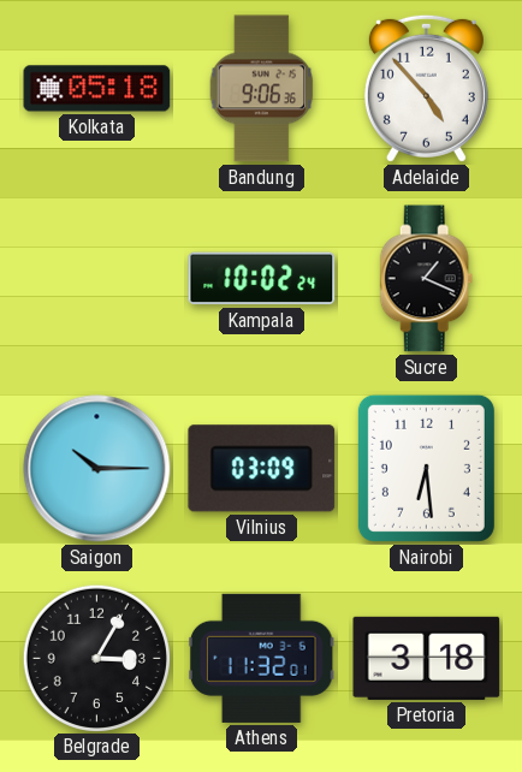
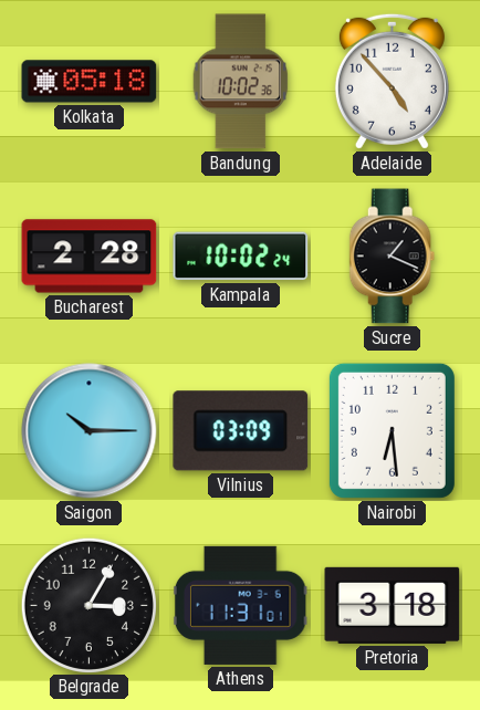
Bandung: 9:06 -> 10:02
Bucharest: none -> 2:28
Athens: 11:32 -> 11:31
